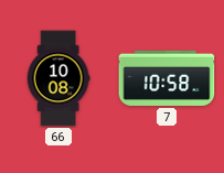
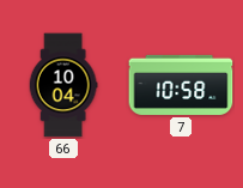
66: 10:08 -> 10:04
